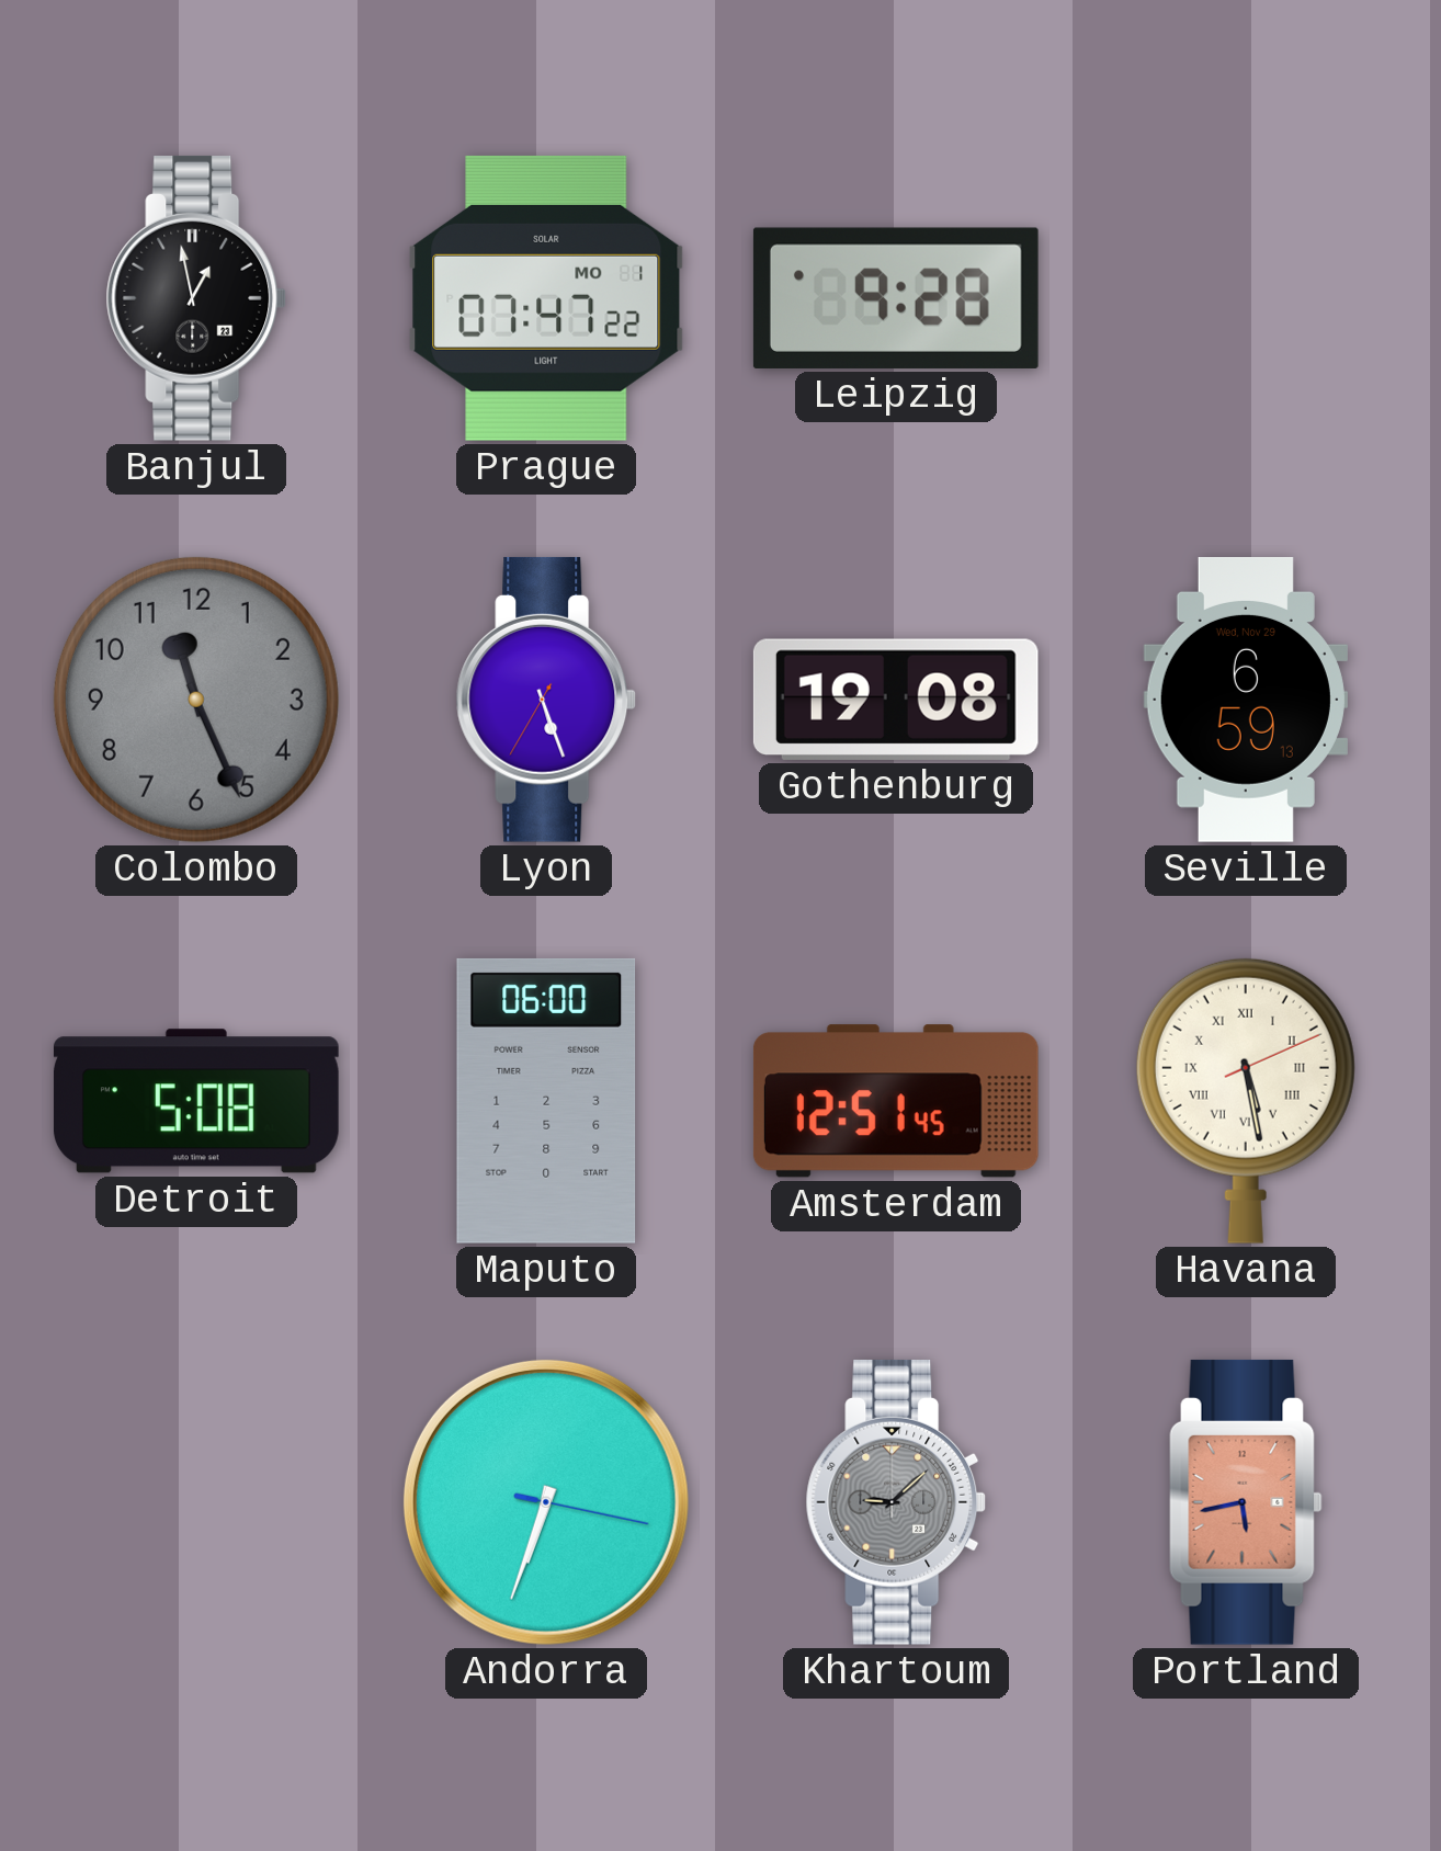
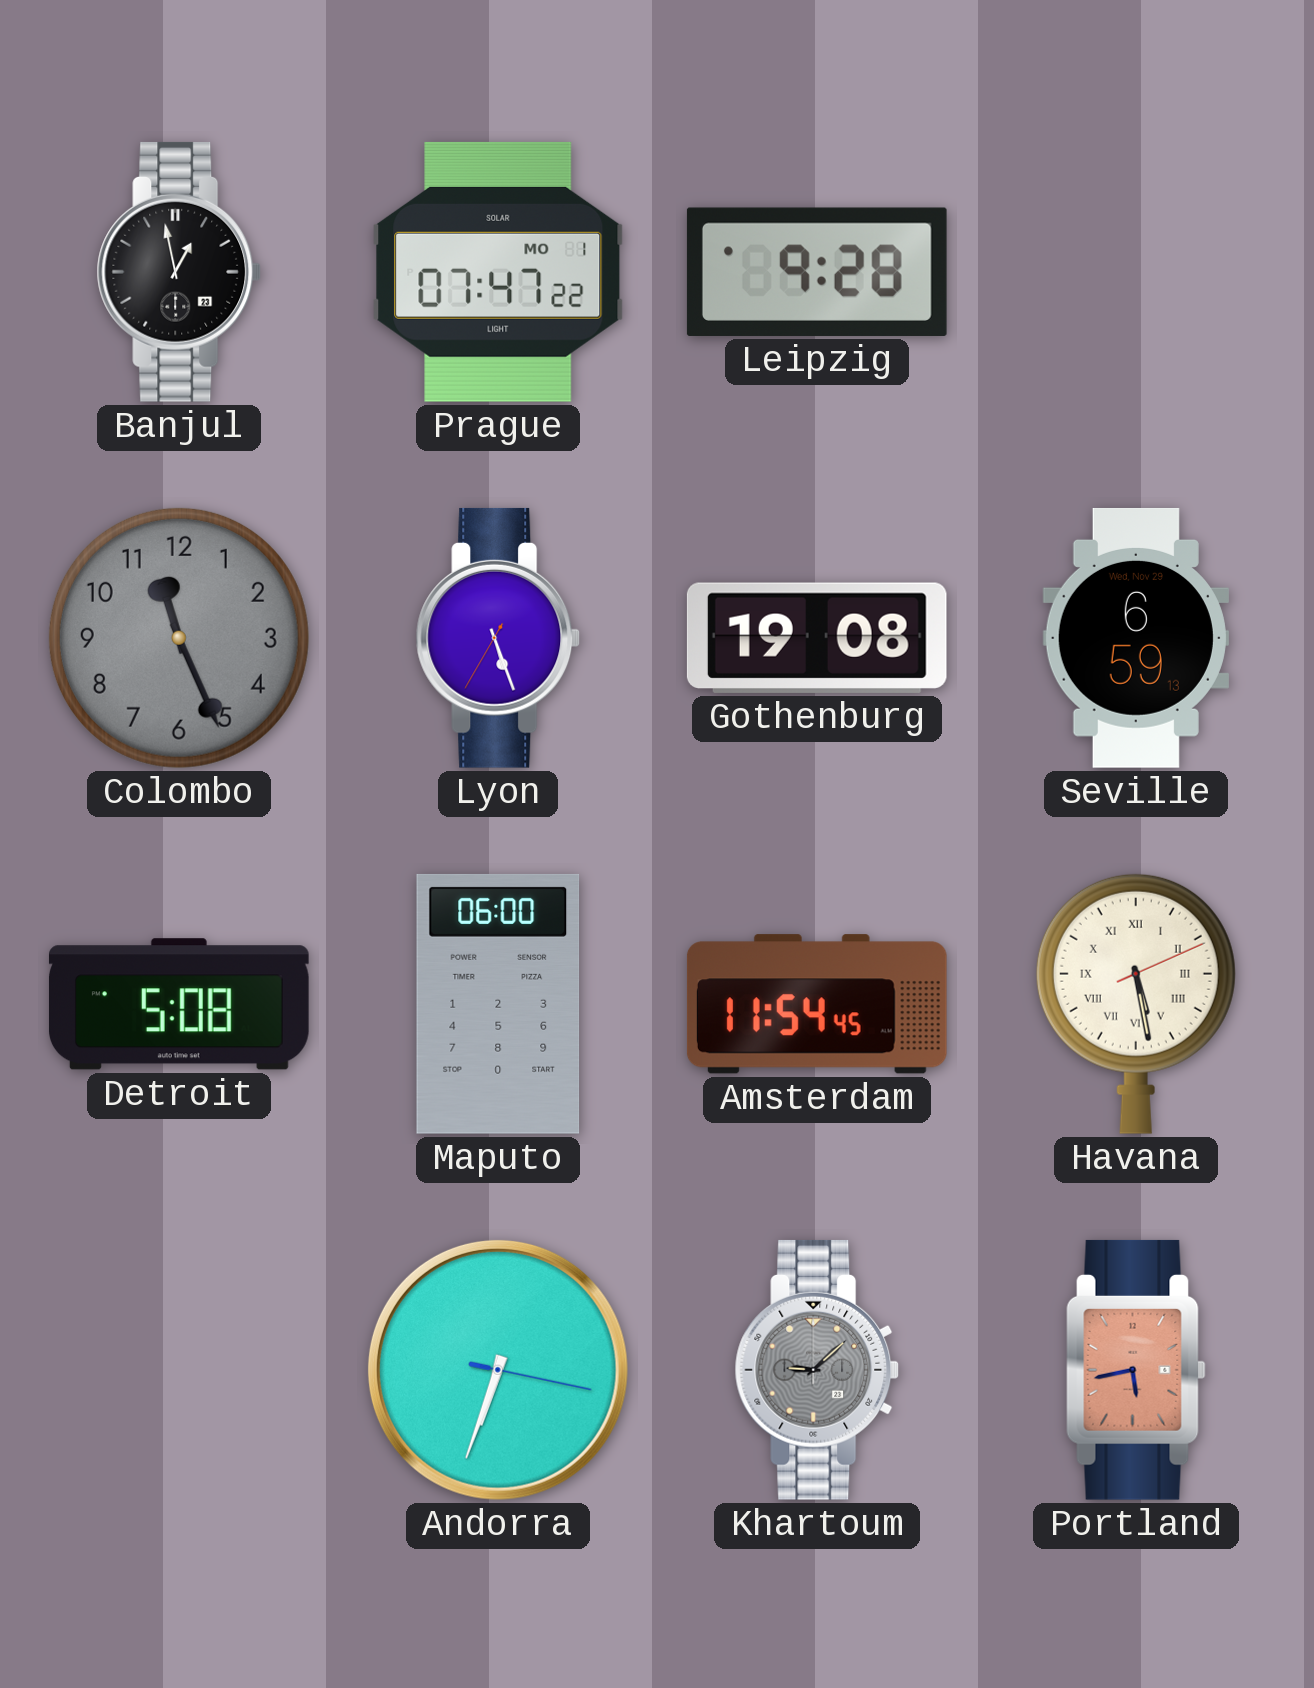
Amsterdam: 12:51 -> 11:54
